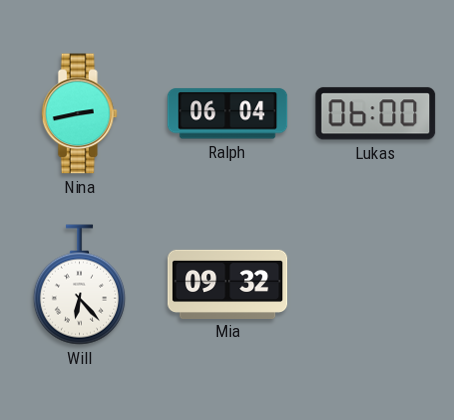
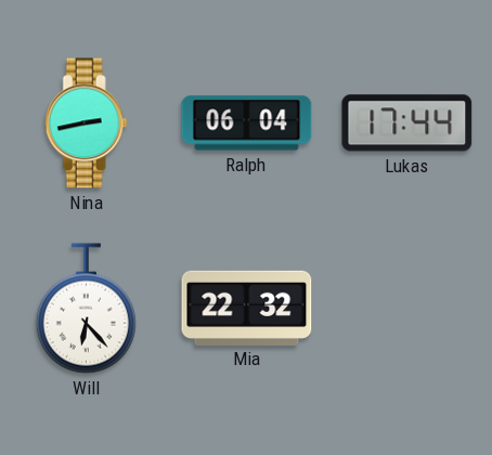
Lukas: 06:00 -> 17:44
Mia: 09:32 -> 22:32
